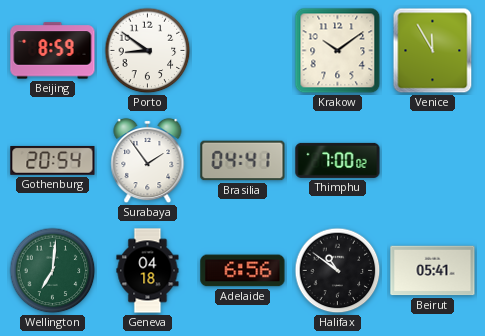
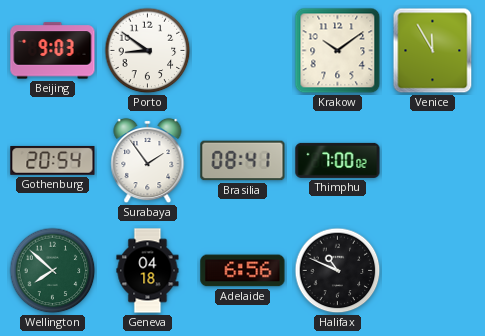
Beijing: 8:59 -> 9:03
Brasilia: 04:41 -> 08:41
Wellington: 7:01 -> 7:52
Halifax: 10:51 -> 10:49
Beirut: 05:41 -> none
